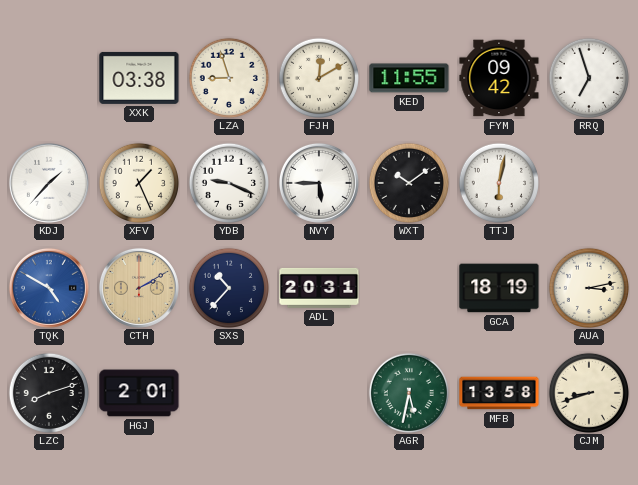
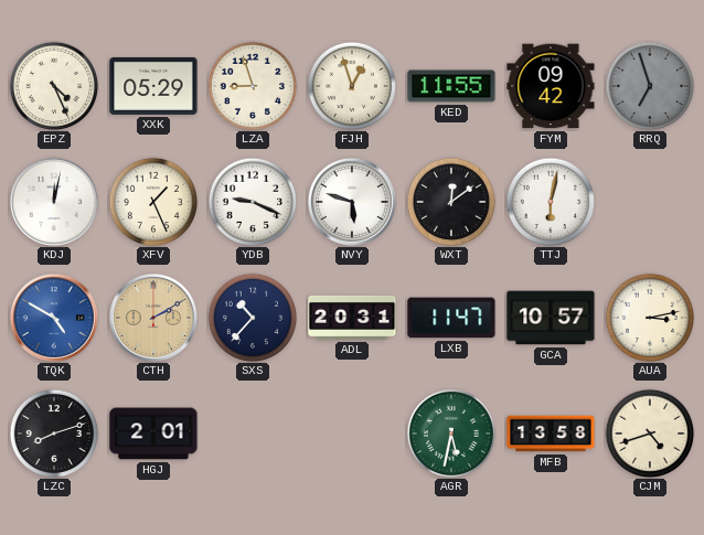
EPZ: none -> 4:26
XXK: 03:38 -> 05:29
FJH: 12:10 -> 12:57
RRQ dial: white -> grey
KDJ: 1:37 -> 12:02
NVY: 5:45 -> 5:48
WXT: 10:09 -> 12:09
LXB: none -> 11:47
GCA: 18:19 -> 10:57
CJM: 8:42 -> 4:42
